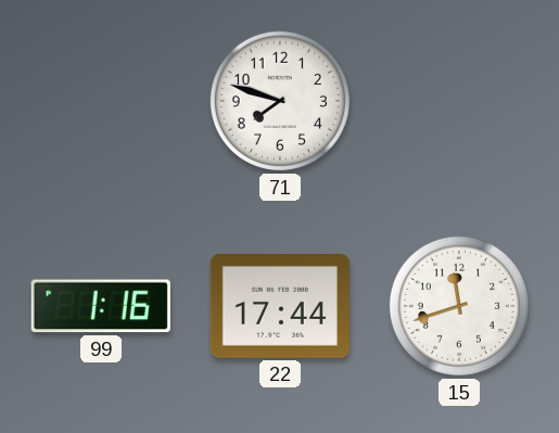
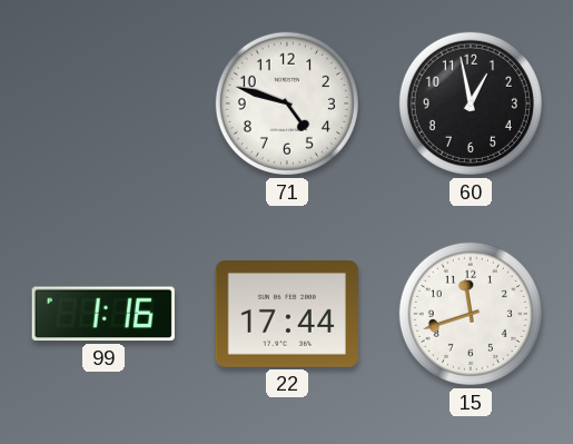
71: 7:48 -> 4:48
60: none -> 12:58
